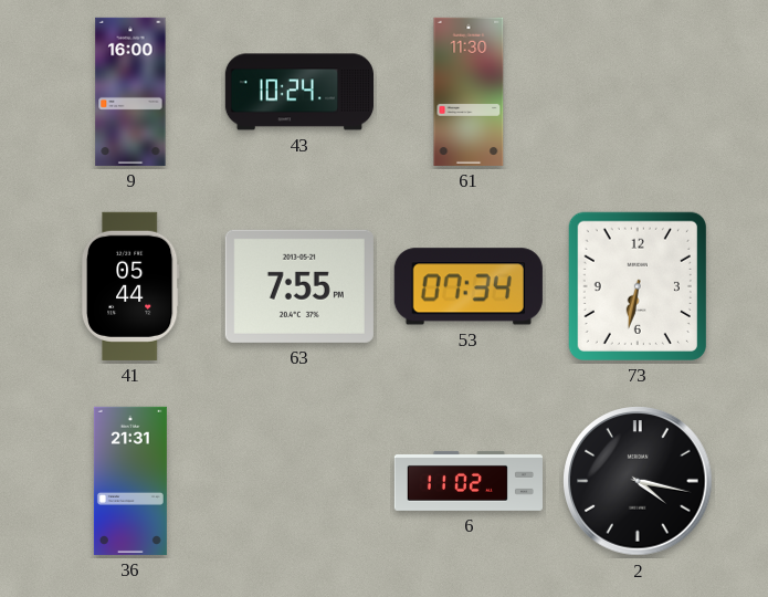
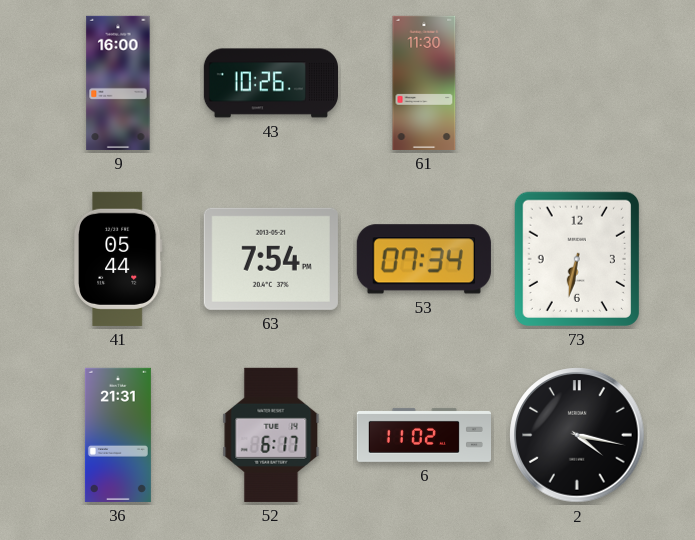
43: 10:24 -> 10:26
63: 7:55 -> 7:54
52: none -> 6:17
